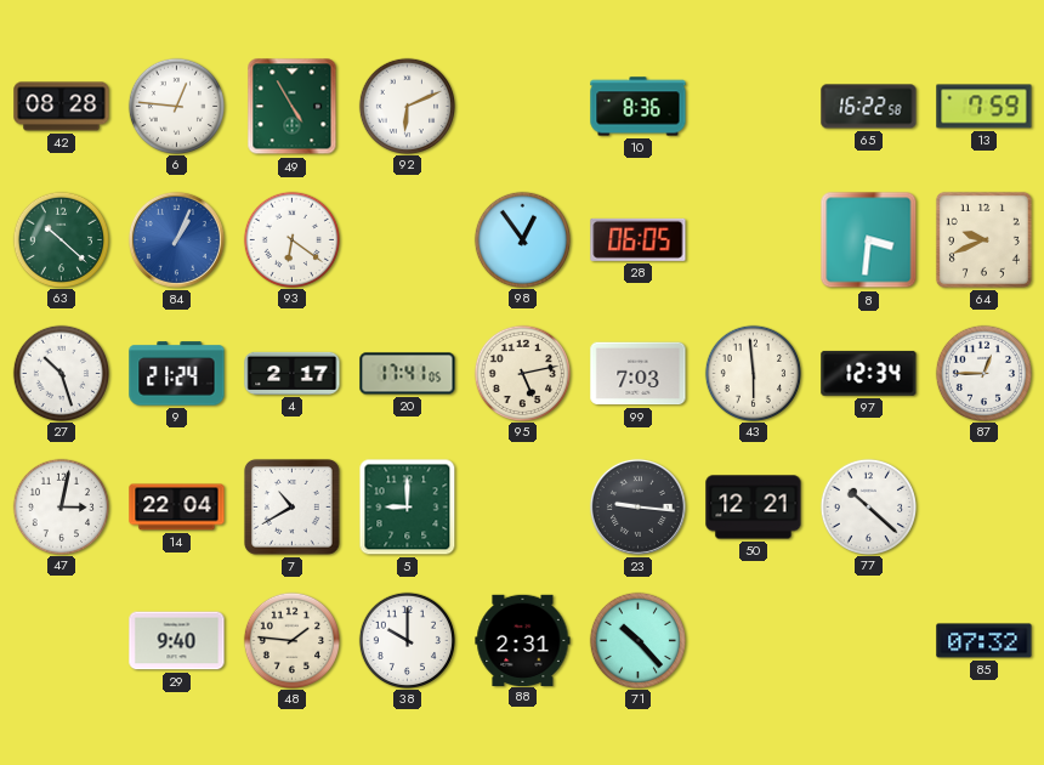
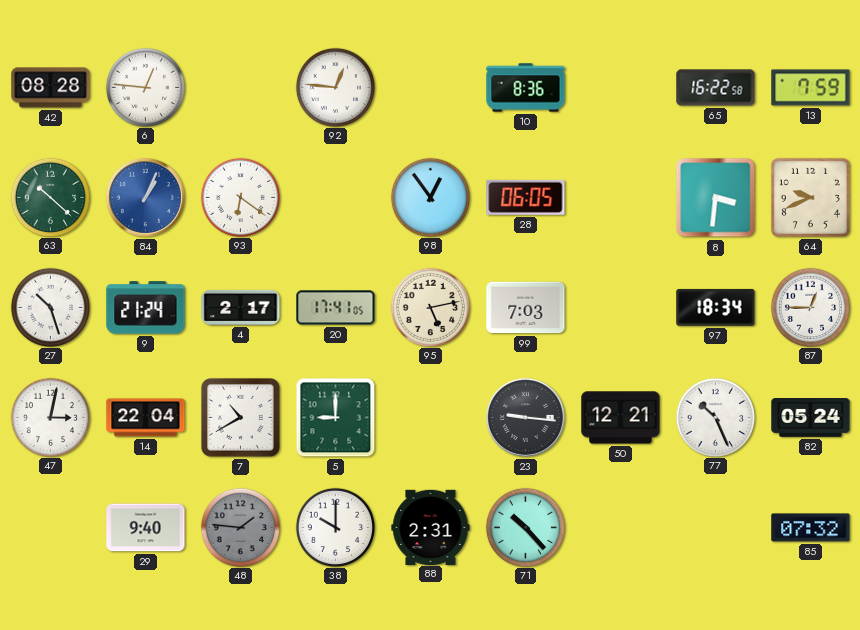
49: 4:55 -> none
92: 6:11 -> 12:46
43: 5:59 -> none
97: 12:34 -> 18:34
77: 10:22 -> 10:26
82: none -> 05:24
48 dial: cream -> grey
